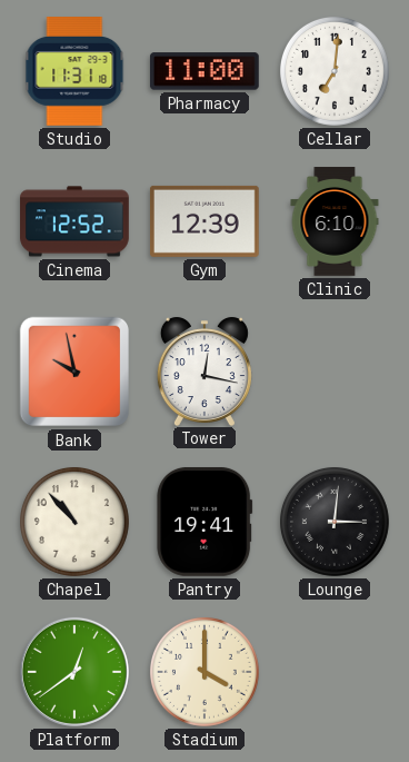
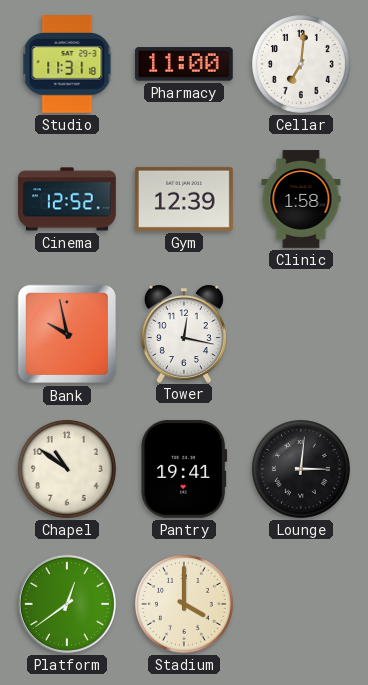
Clinic: 6:10 -> 1:58
Chapel: 10:53 -> 10:51
